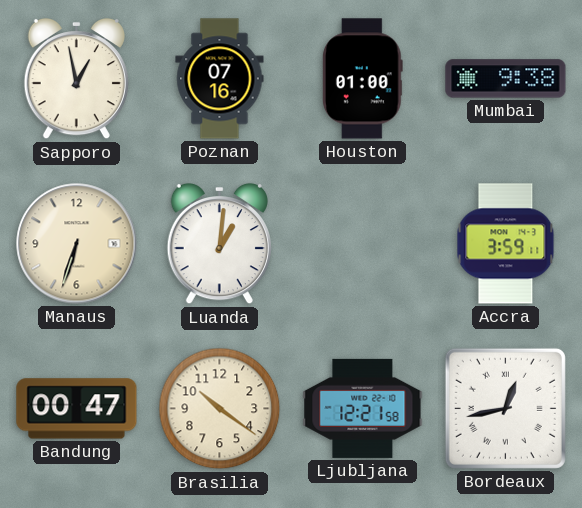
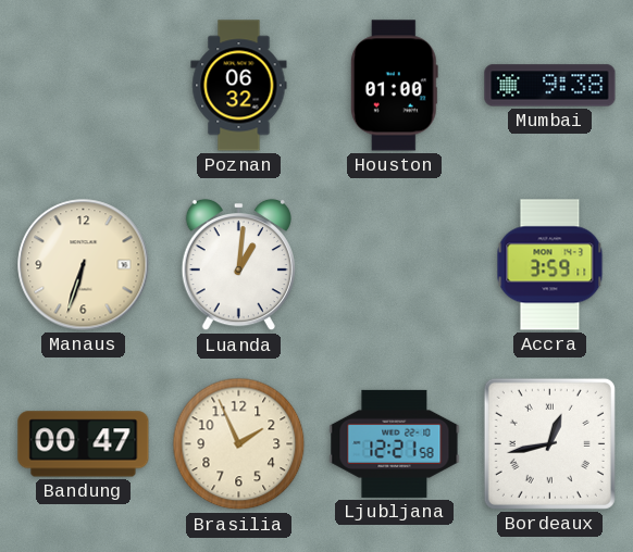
Sapporo: 12:58 -> none
Poznan: 07:16 -> 06:32
Brasilia: 10:21 -> 1:56
